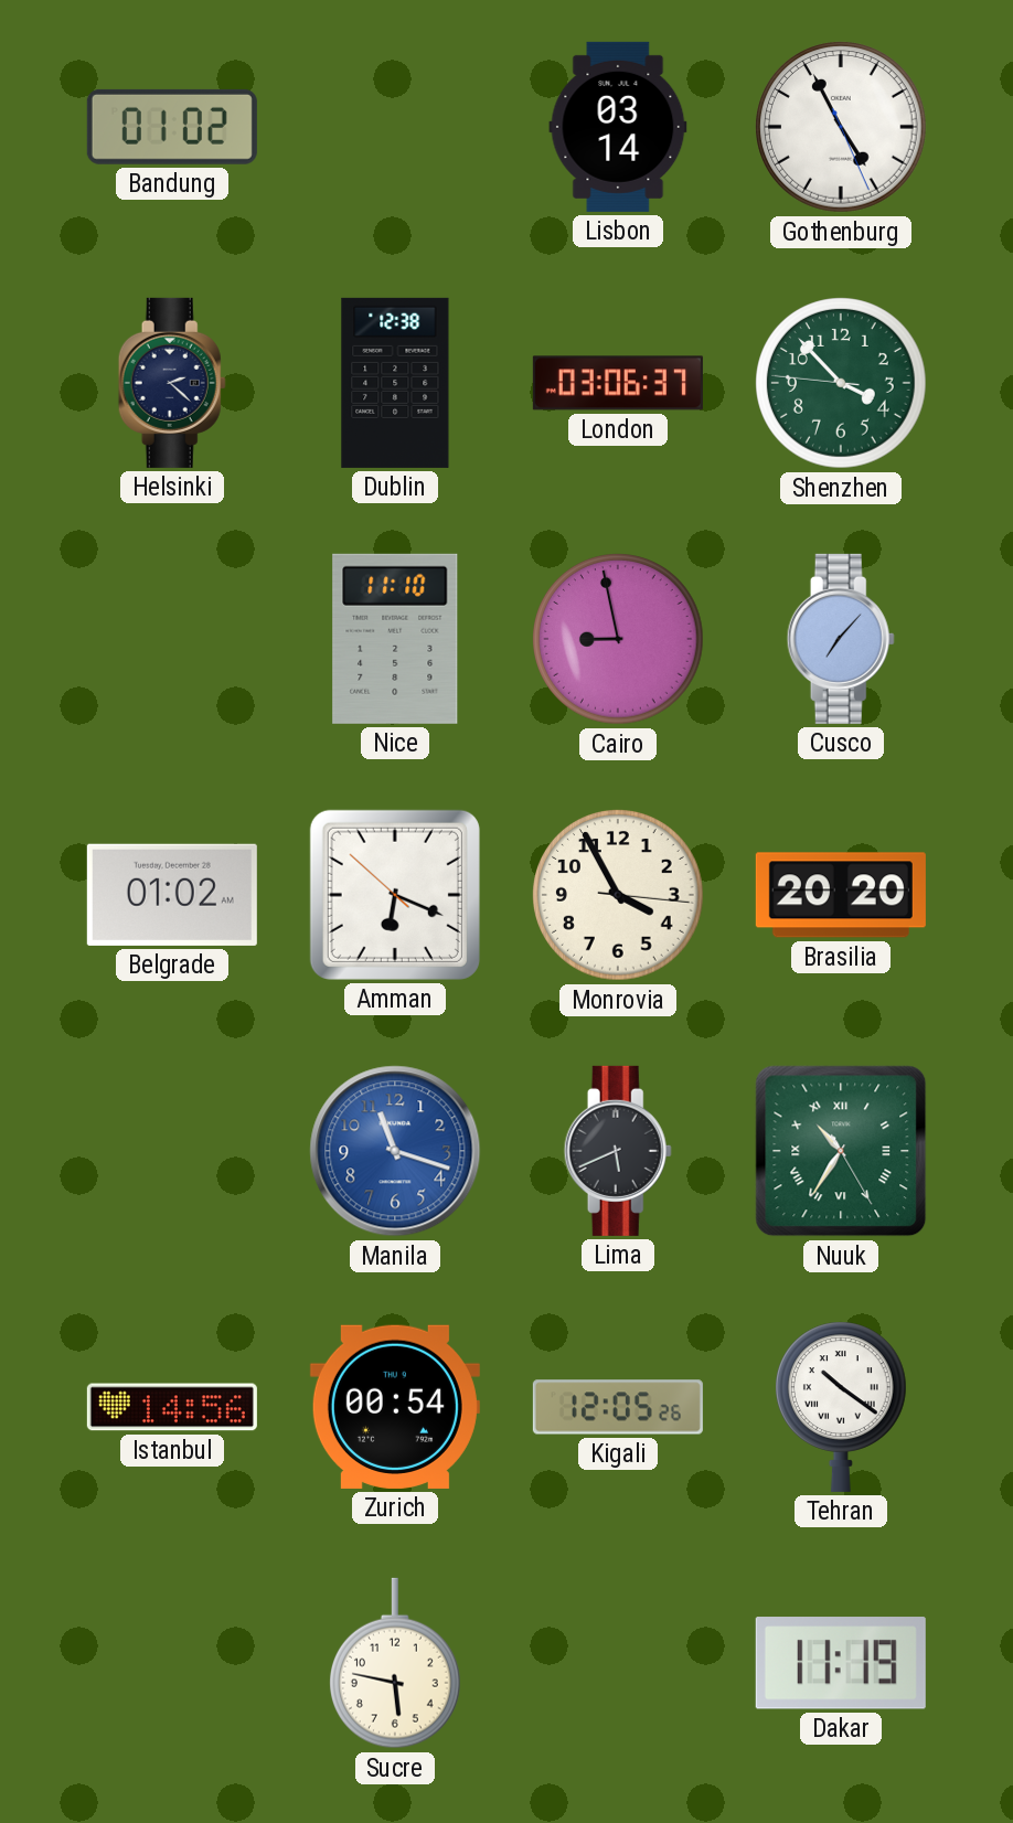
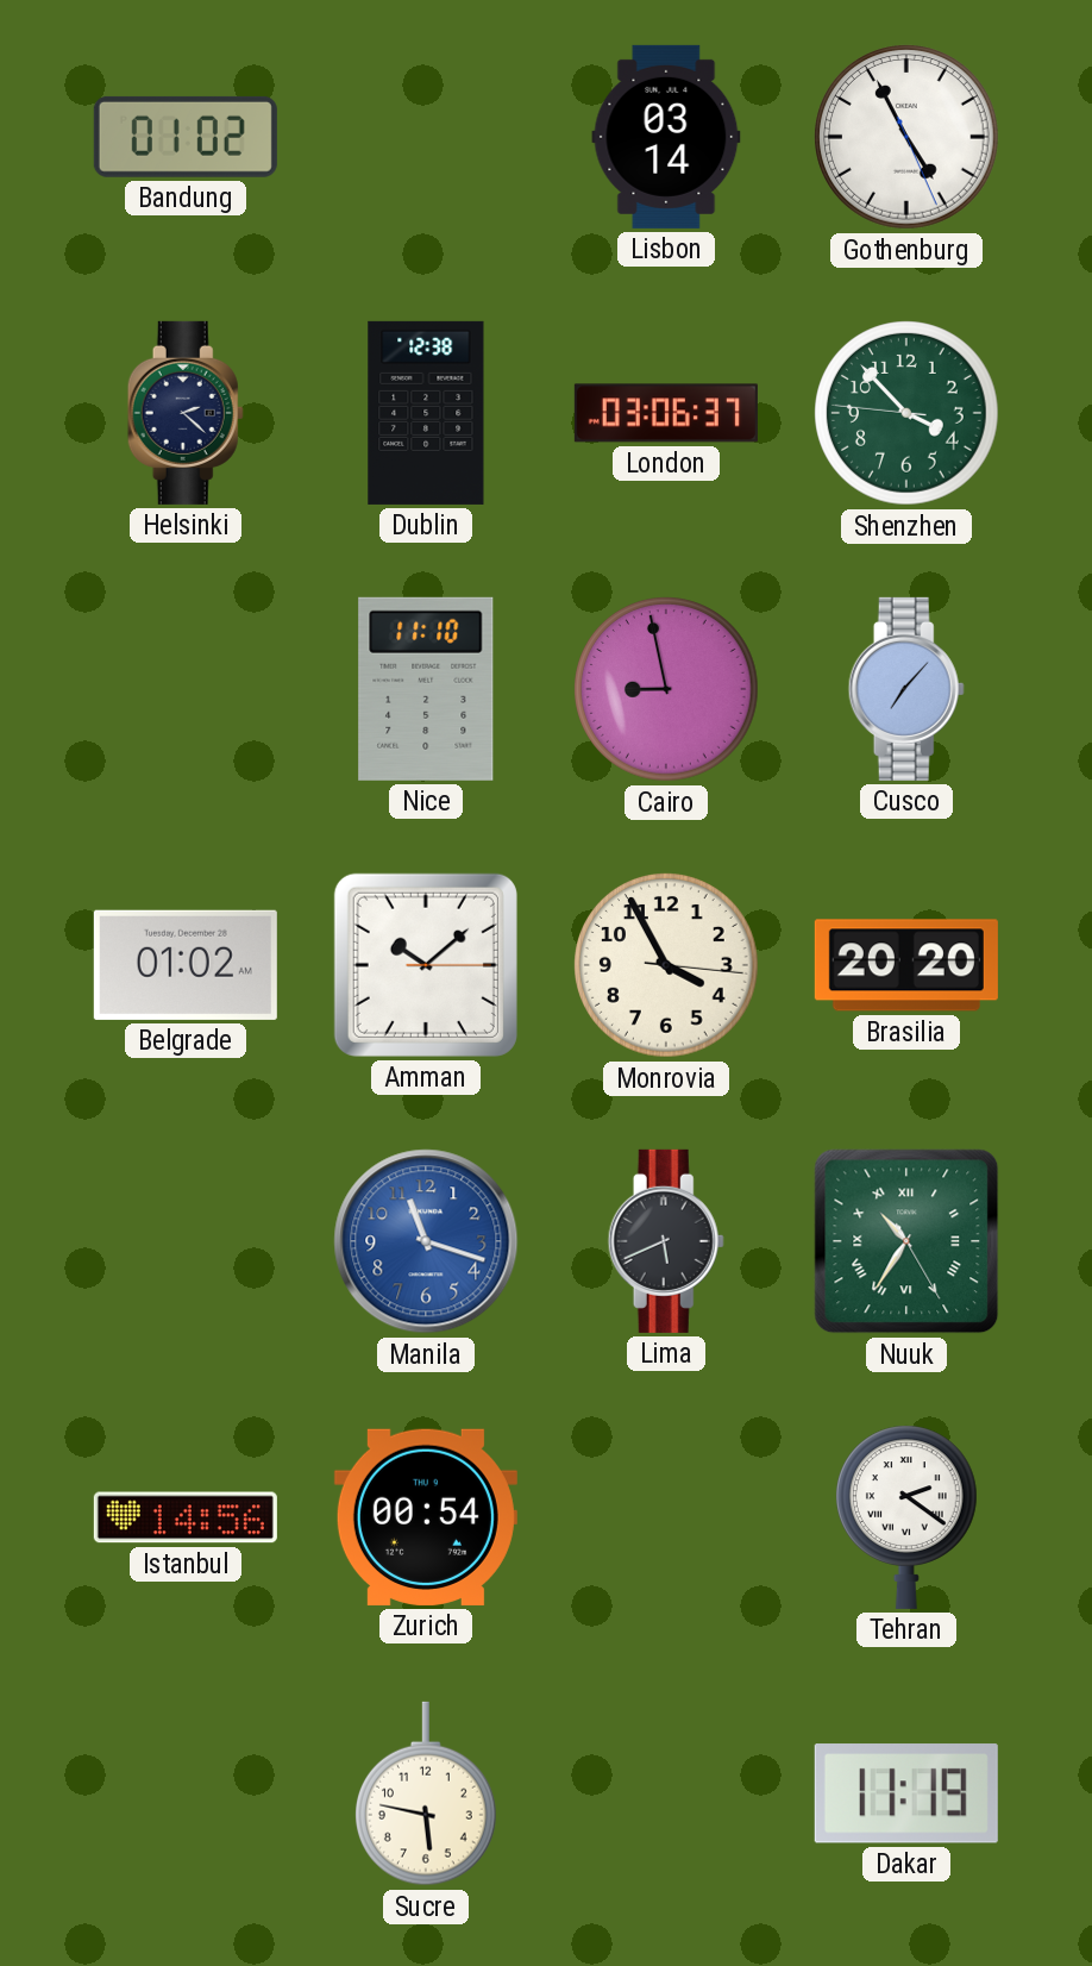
Amman: 6:18 -> 10:08
Kigali: 12:05 -> none
Tehran: 10:21 -> 2:21
